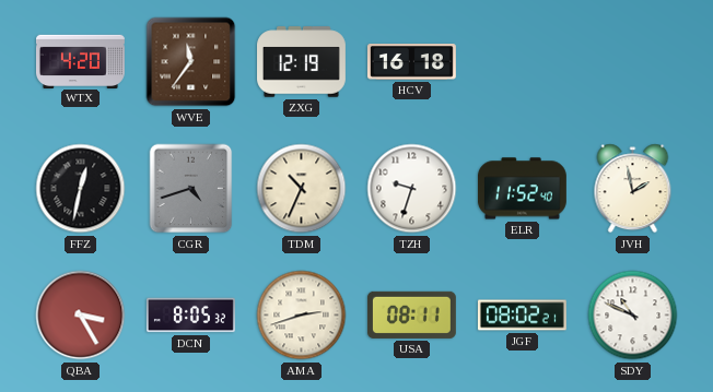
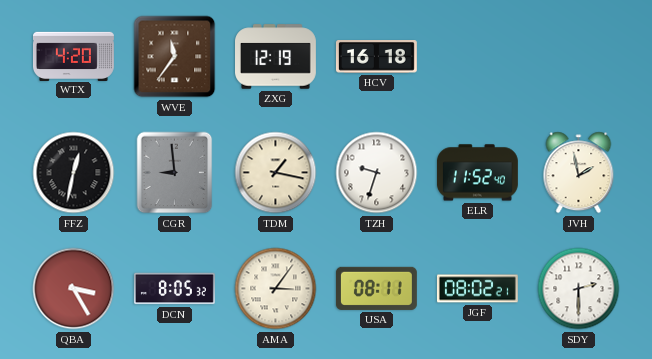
CGR: 4:42 -> 8:59
TDM: 10:34 -> 1:17
AMA: 2:42 -> 3:06
SDY: 10:49 -> 2:30
